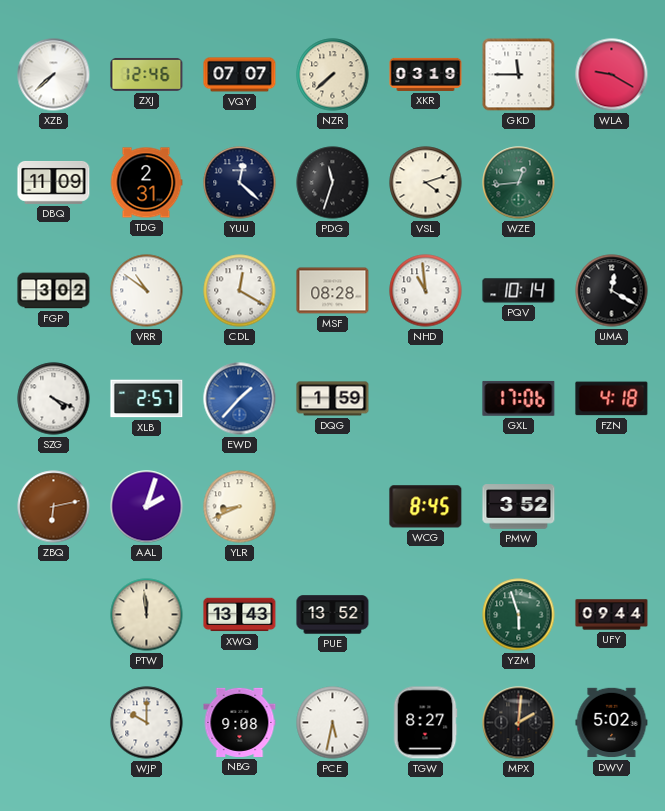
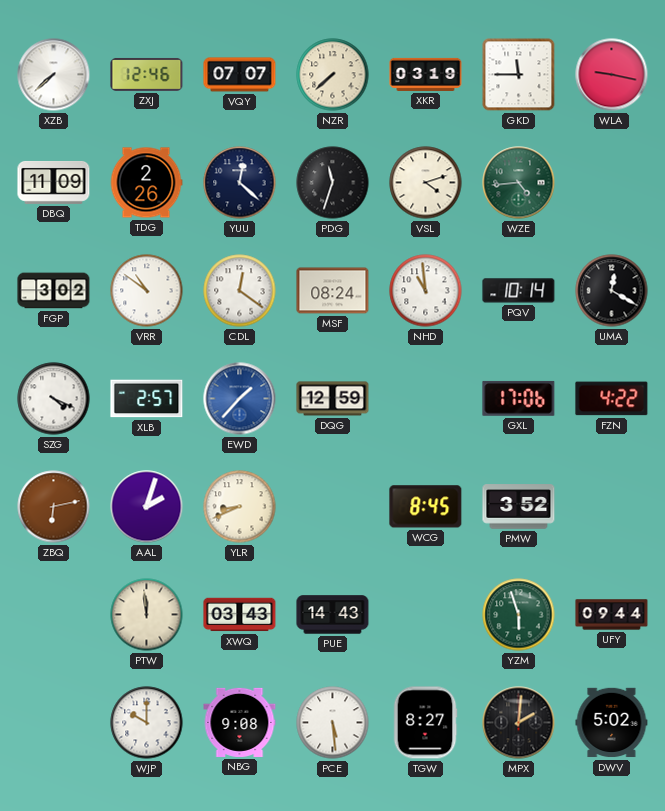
WLA: 9:20 -> 9:17
TDG: 2:31 -> 2:26
WZE: 12:44 -> 4:44
CDL: 12:20 -> 12:21
MSF: 08:28 -> 08:24
DQG: 1:59 -> 12:59
FZN: 4:18 -> 4:22
XWQ: 13:43 -> 03:43
PUE: 13:52 -> 14:43
PCE: 5:32 -> 5:29
